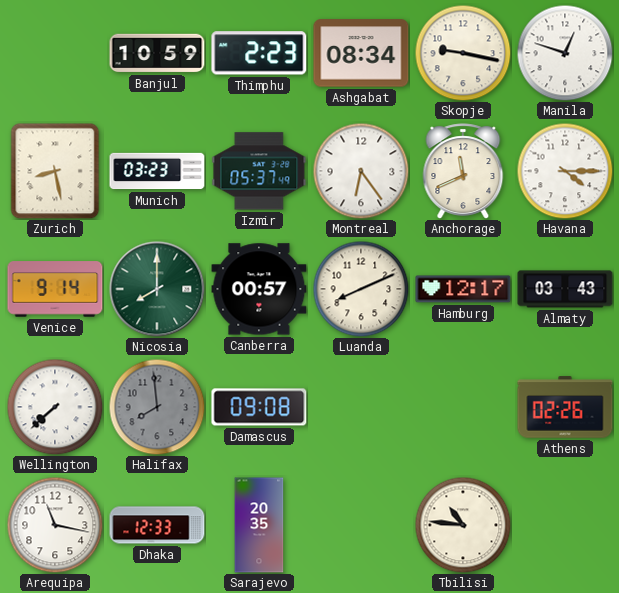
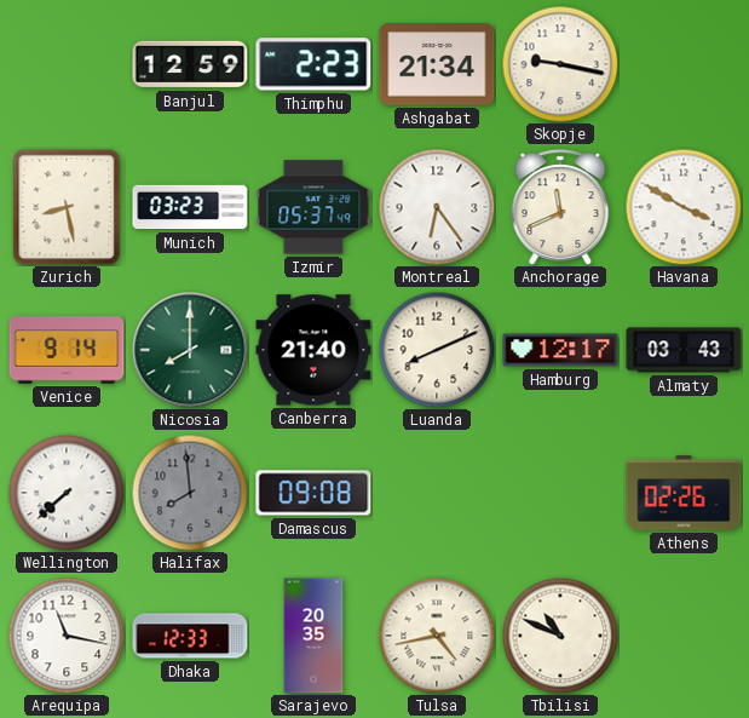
Banjul: 10:59 -> 12:59
Ashgabat: 08:34 -> 21:34
Manila: 12:48 -> none
Havana: 4:15 -> 3:50
Canberra: 00:57 -> 21:40
Tulsa: none -> 4:43
Tbilisi: 10:46 -> 10:49
